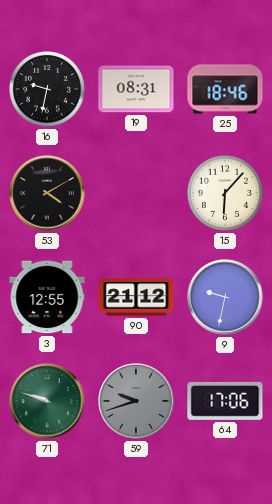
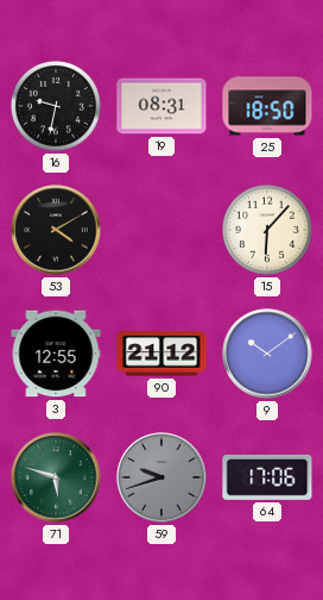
25: 18:46 -> 18:50
9: 9:32 -> 10:09
71: 9:48 -> 5:48
